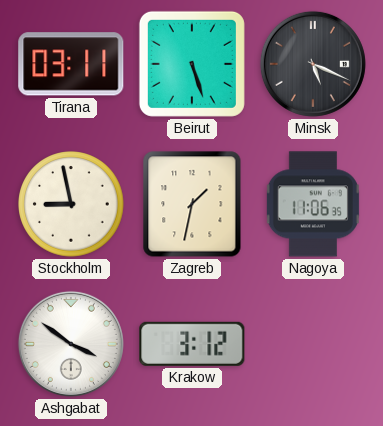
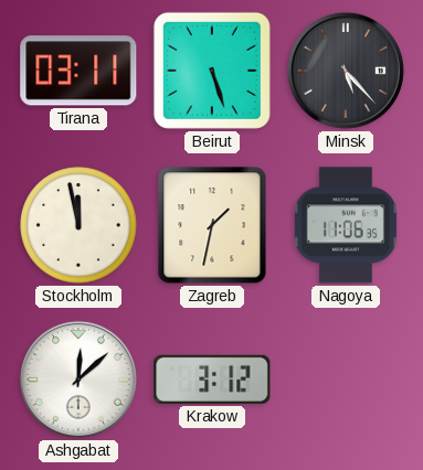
Minsk: 5:19 -> 5:23
Stockholm: 8:58 -> 11:58
Ashgabat: 3:51 -> 12:08
